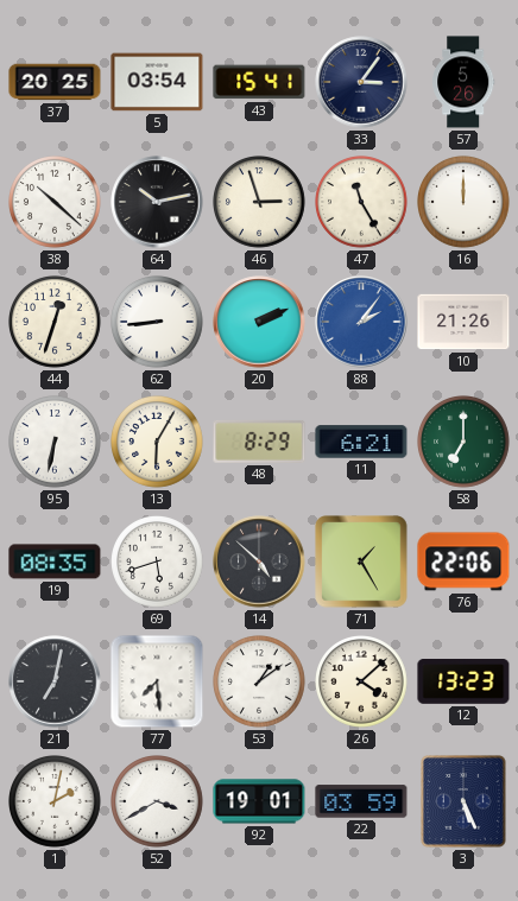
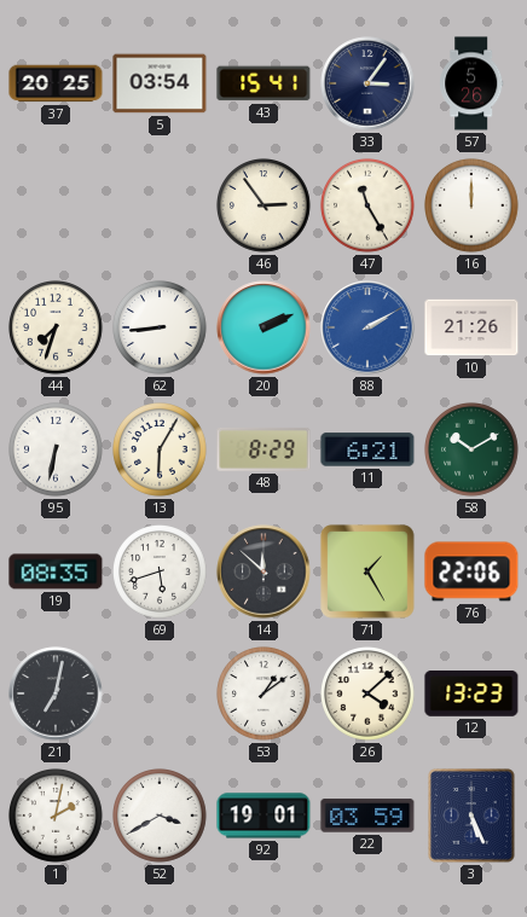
38: 10:22 -> none
64: 10:13 -> none
46: 2:57 -> 2:54
44: 12:33 -> 7:33
88: 2:06 -> 2:10
58: 7:00 -> 10:10
14: 4:52 -> 11:52
77: 7:29 -> none
